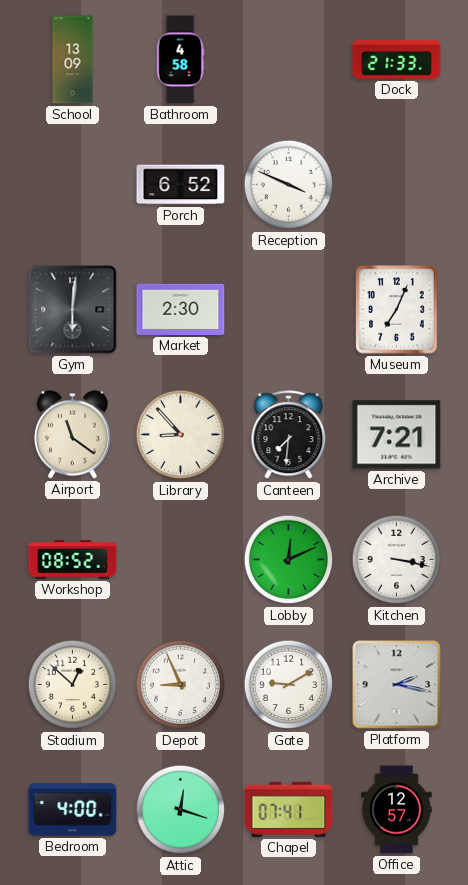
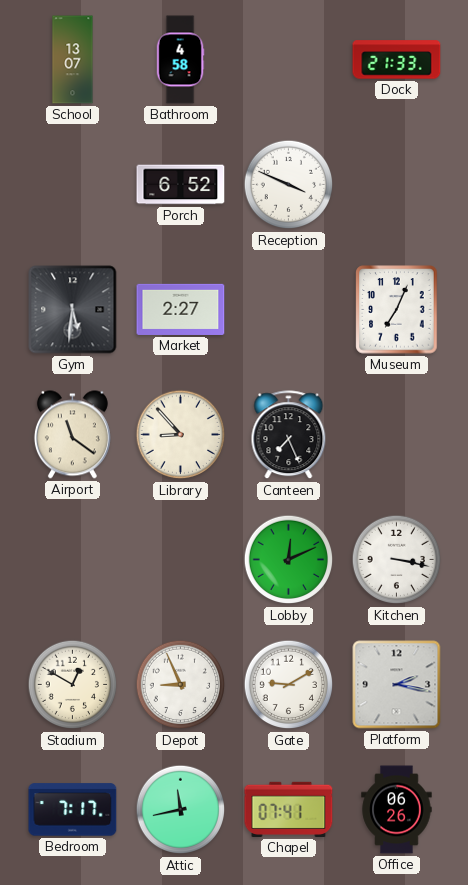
School: 13:09 -> 13:07
Gym: 6:01 -> 5:31
Market: 2:30 -> 2:27
Canteen: 7:31 -> 7:26
Archive: 7:21 -> none
Workshop: 08:52 -> none
Stadium: 12:52 -> 12:50
Bedroom: 4:00 -> 7:17
Attic: 12:18 -> 11:43
Office: 12:57 -> 06:26
